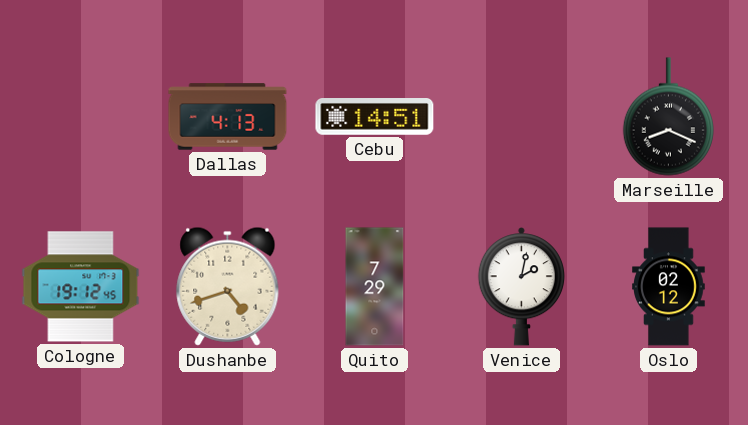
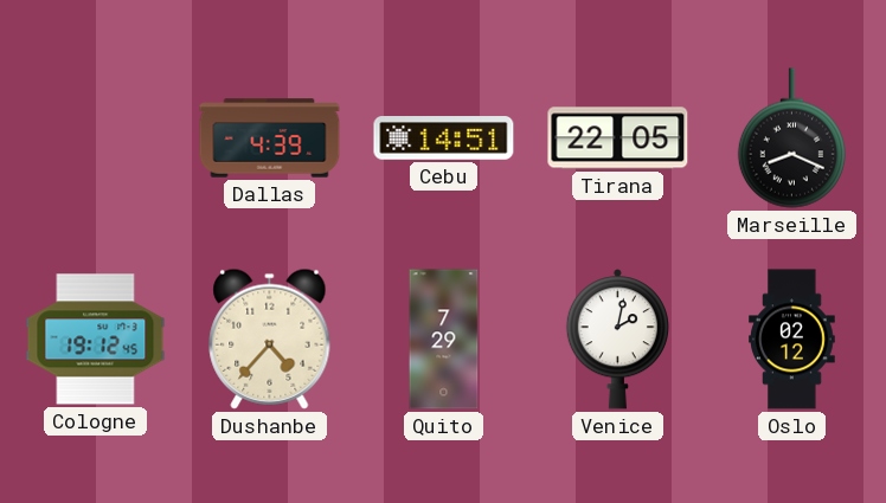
Dallas: 4:13 -> 4:39
Tirana: none -> 22:05
Dushanbe: 4:42 -> 4:37
